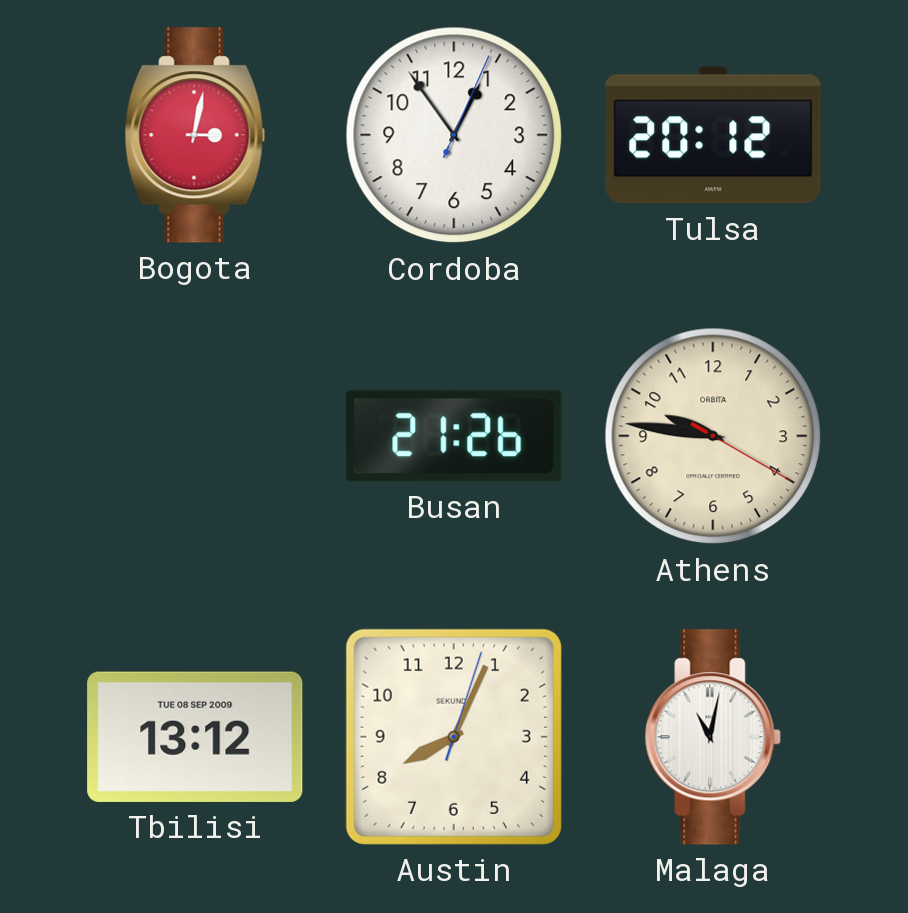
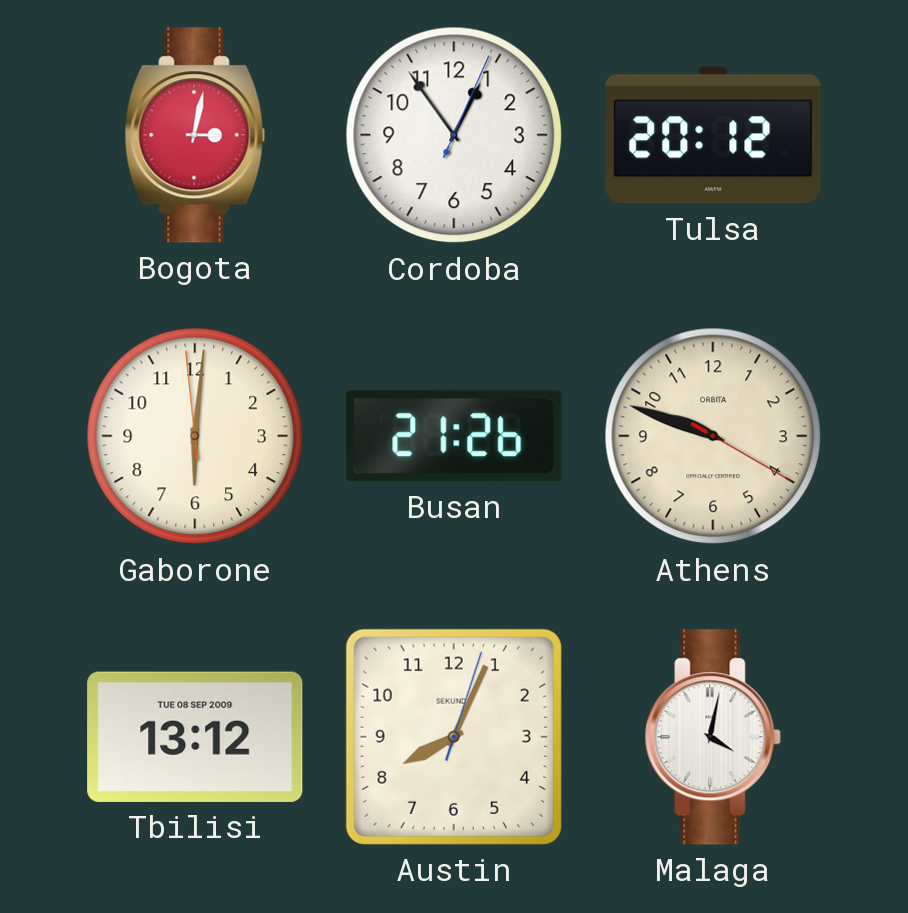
Gaborone: none -> 6:00
Athens: 9:46 -> 9:48
Malaga: 11:02 -> 4:02
